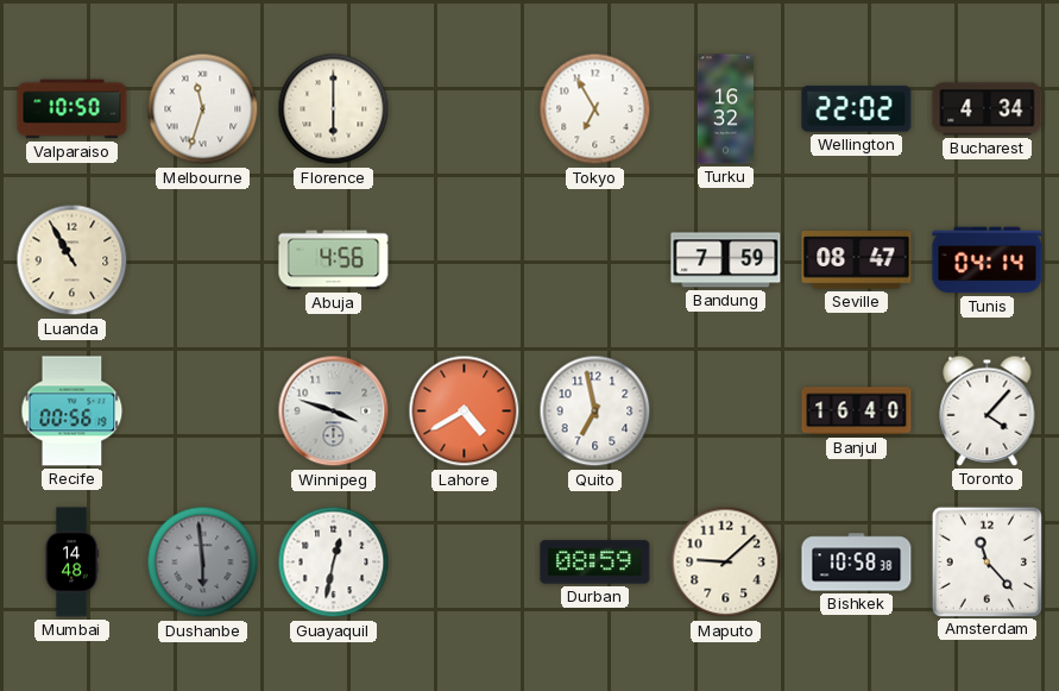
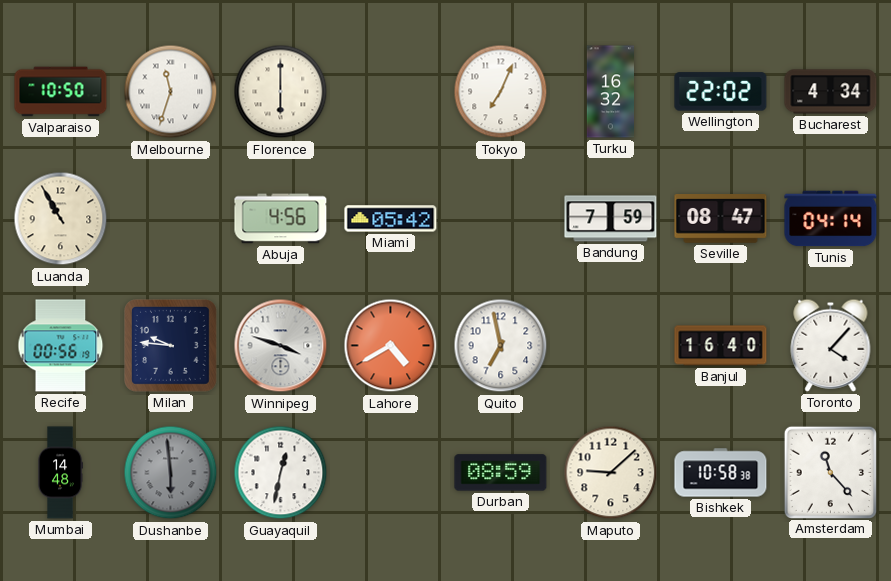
Tokyo: 6:55 -> 7:04
Miami: none -> 05:42
Milan: none -> 9:46
